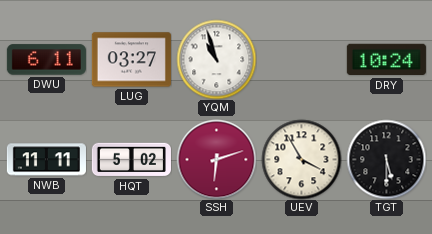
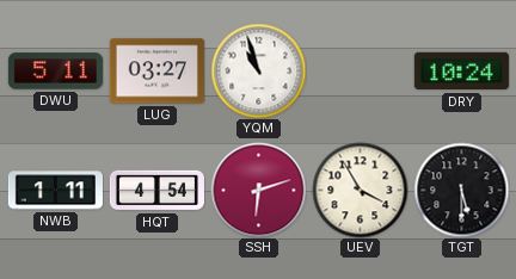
DWU: 6:11 -> 5:11
NWB: 11:11 -> 1:11
HQT: 5:02 -> 4:54
